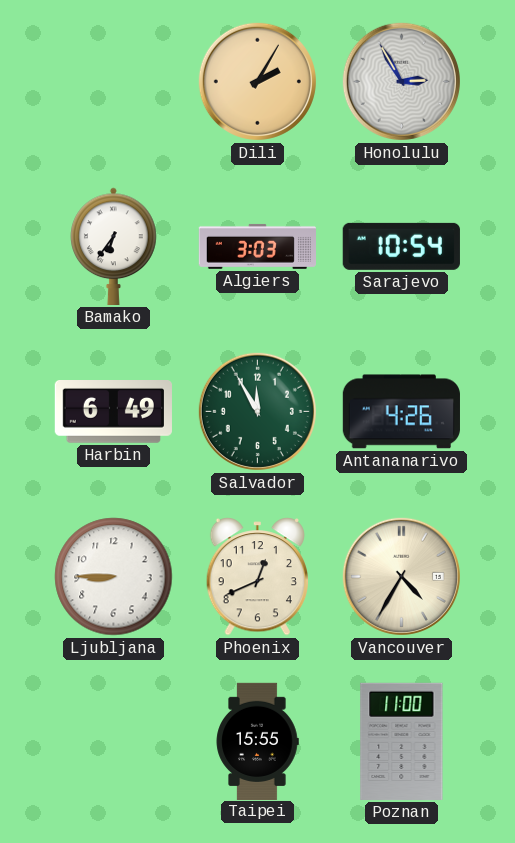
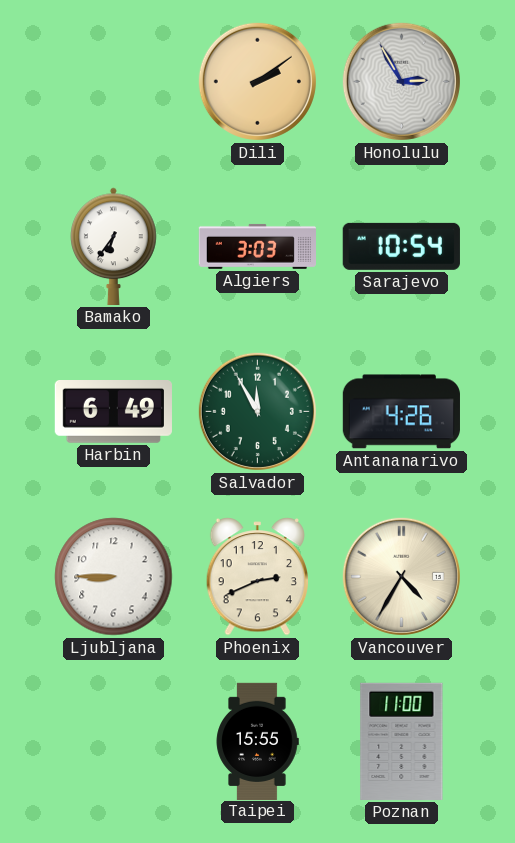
Dili: 2:05 -> 2:09
Phoenix: 12:41 -> 2:41
